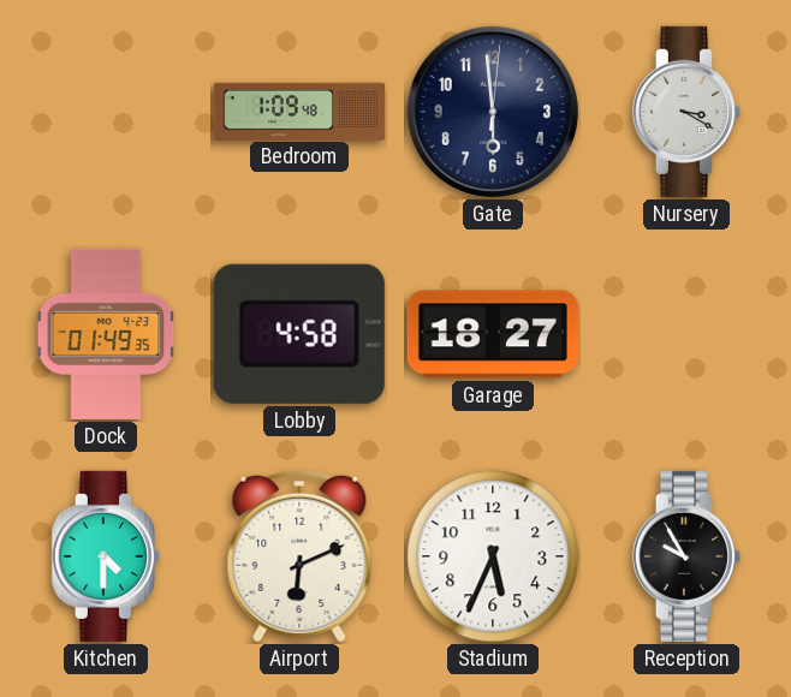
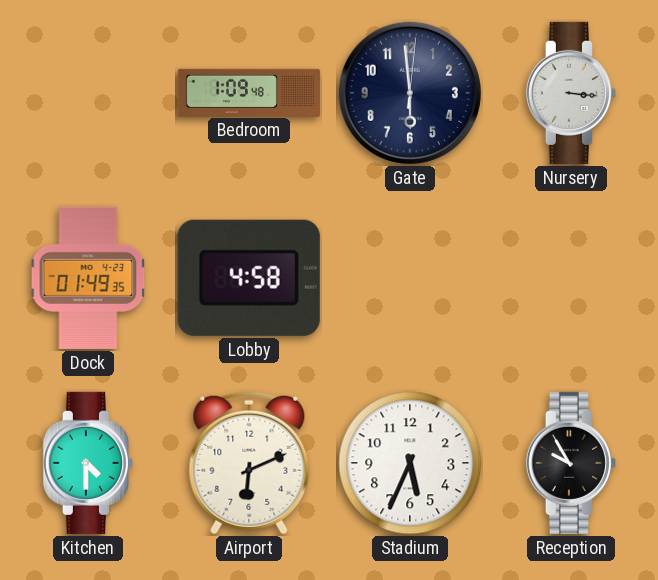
Nursery: 3:20 -> 3:16
Garage: 18:27 -> none
